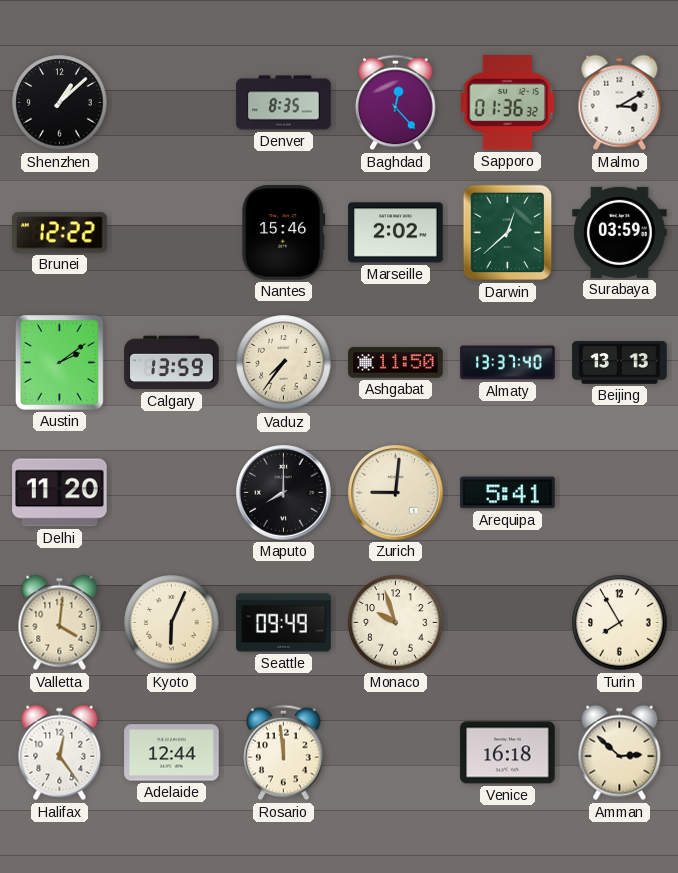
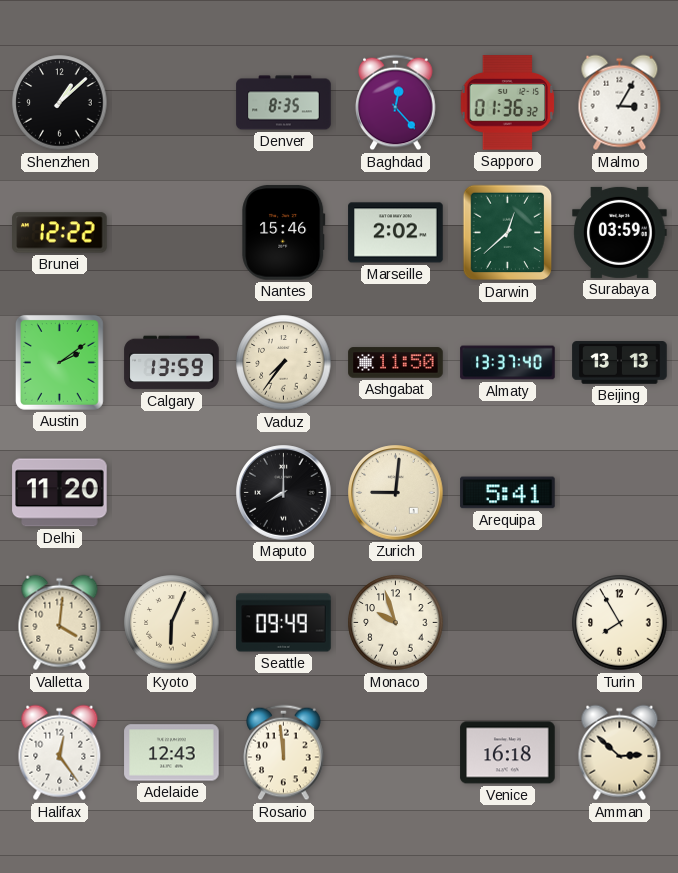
Malmo: 3:10 -> 3:05
Adelaide: 12:44 -> 12:43
